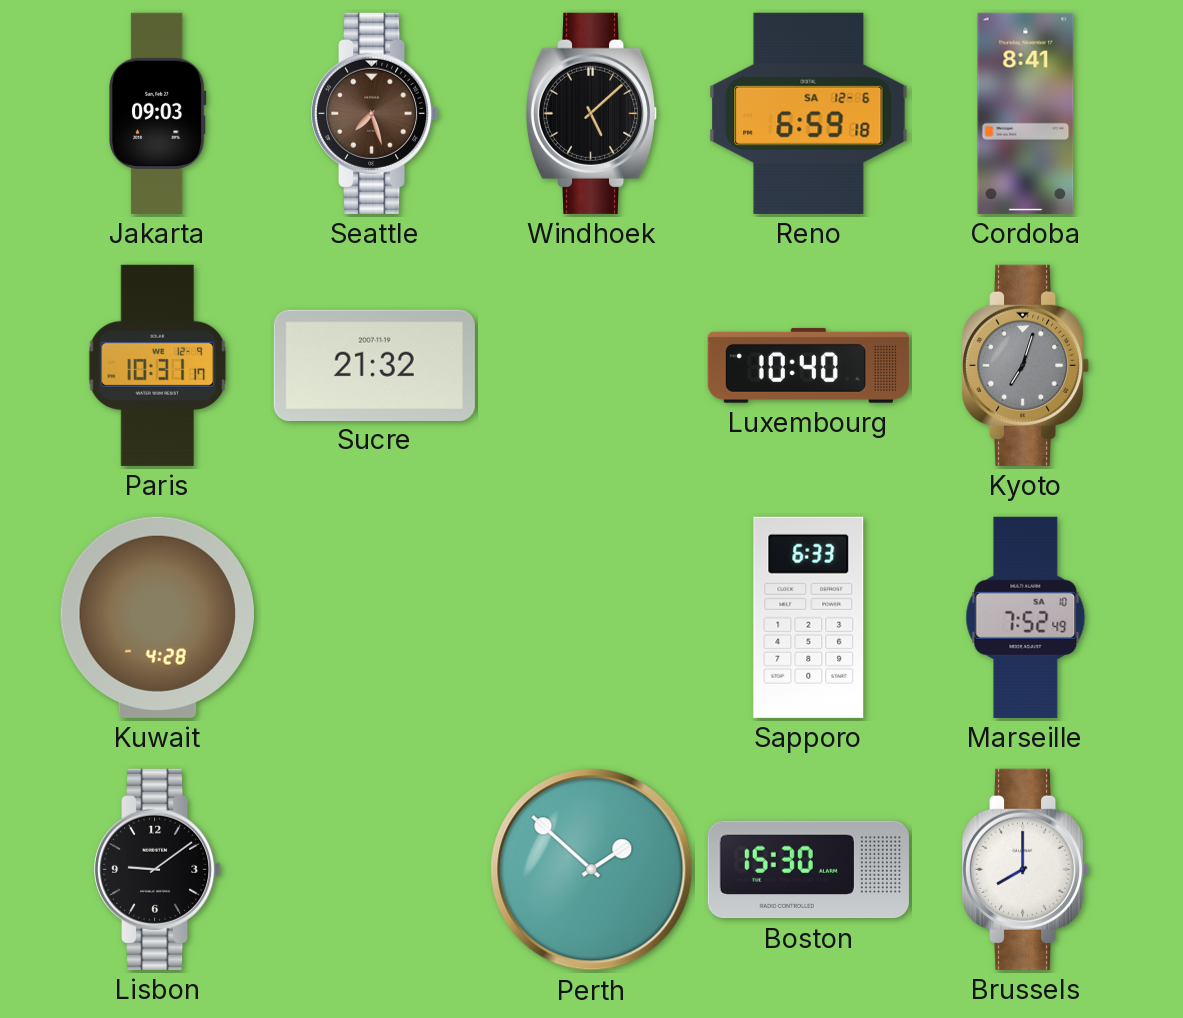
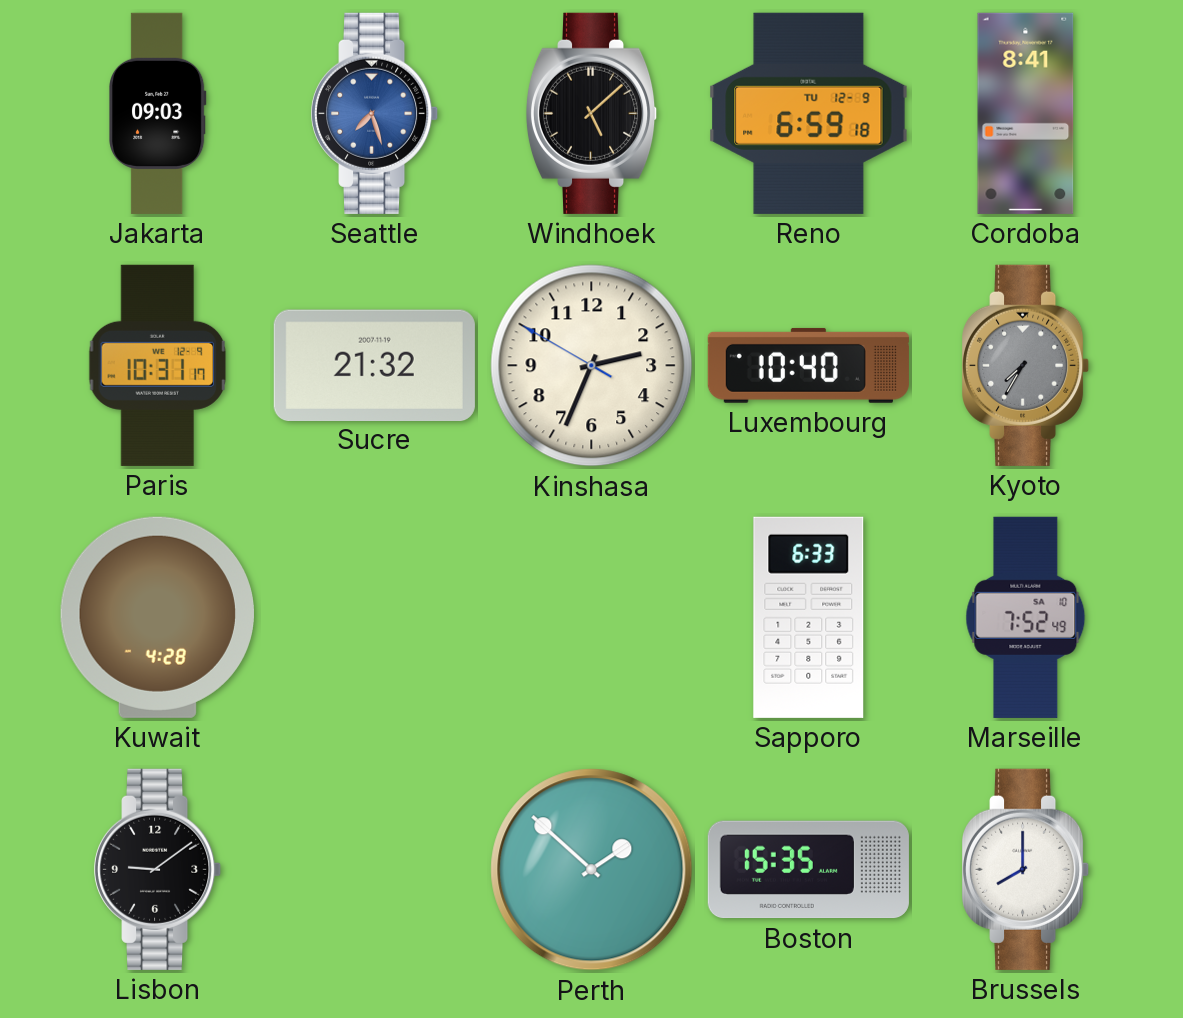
Seattle dial: brown -> blue
Reno date: SA 12-6 -> TU 12-9
Kinshasa: none -> 2:33
Kyoto: 7:03 -> 7:35
Boston: 15:30 -> 15:35
